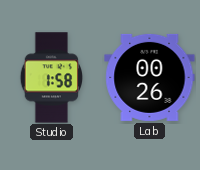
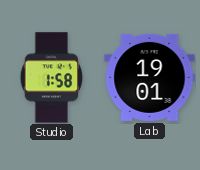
Lab: 00:26 -> 19:01
